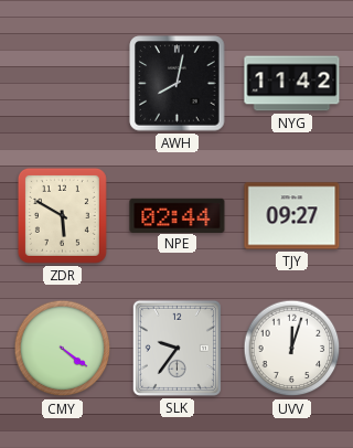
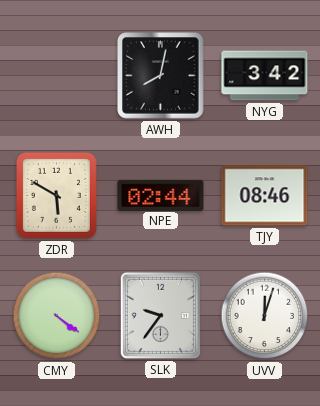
NYG: 11:42 -> 3:42
TJY: 09:27 -> 08:46
